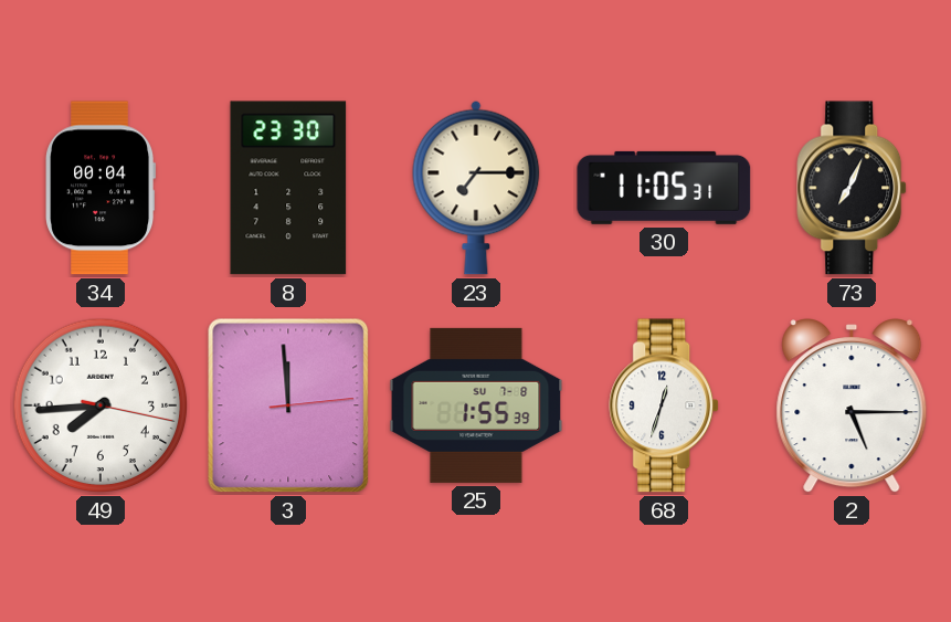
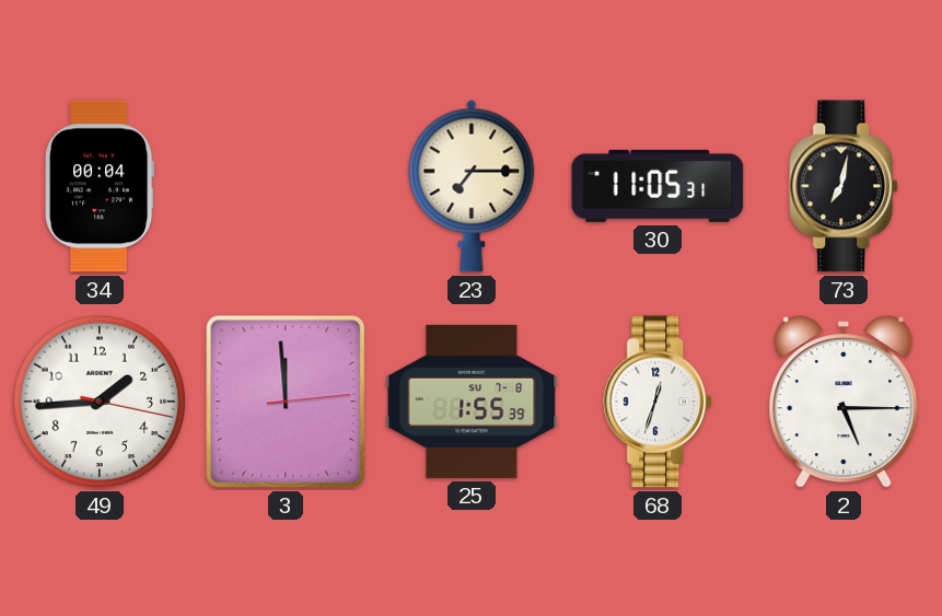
8: 23:30 -> none
73: 7:04 -> 7:02
49: 7:44 -> 1:44
